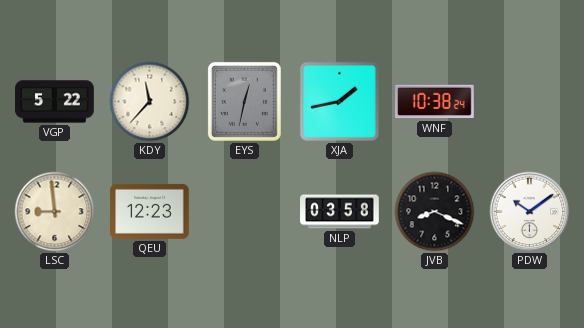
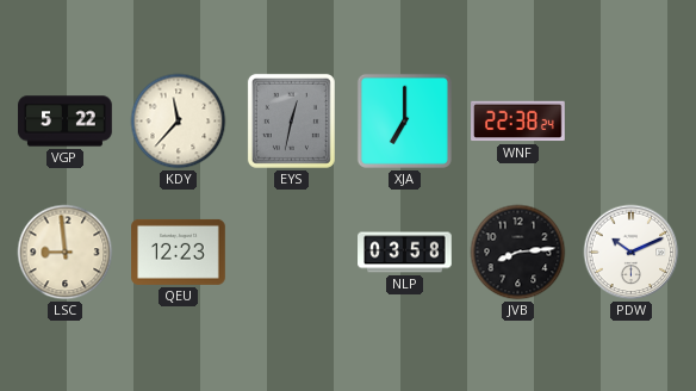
XJA: 1:43 -> 7:00
WNF: 10:38 -> 22:38
JVB: 8:19 -> 8:14
PDW: 10:09 -> 10:11
